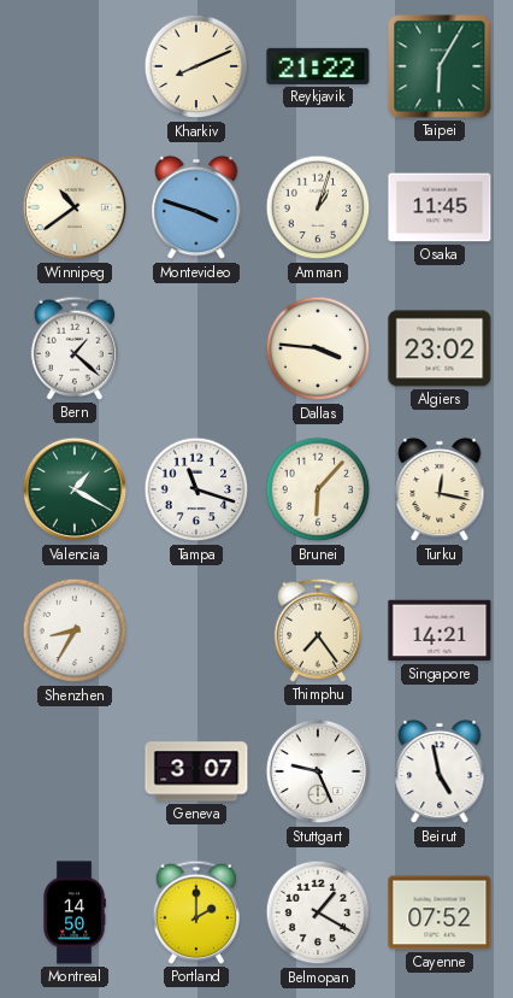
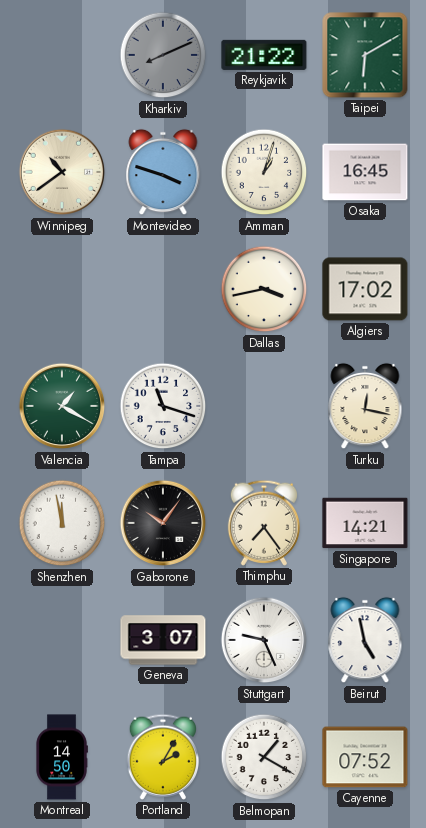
Kharkiv dial: cream -> grey
Taipei: 6:05 -> 6:10
Osaka: 11:45 -> 16:45
Bern: 1:22 -> none
Dallas: 3:46 -> 3:43
Algiers: 23:02 -> 17:02
Brunei: 6:07 -> none
Shenzhen: 8:35 -> 11:58
Gaborone: none -> 10:06
Portland: 2:00 -> 2:05
